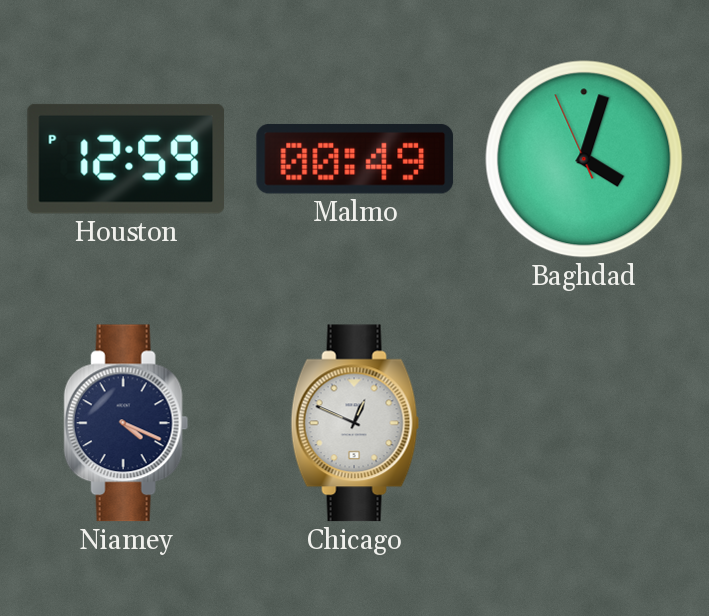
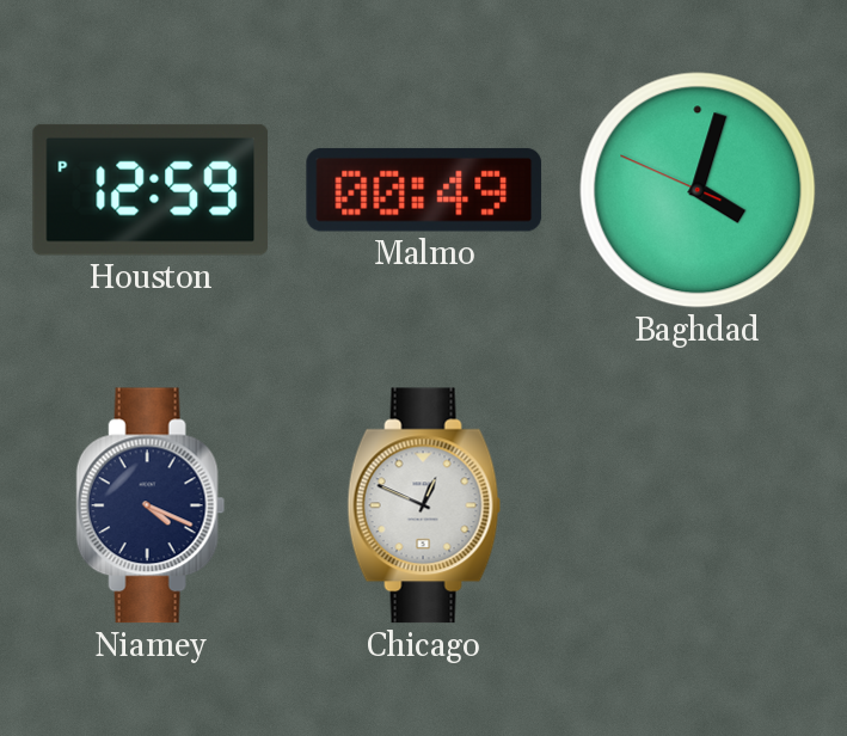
Baghdad: 4:02:56 -> 4:02:49
